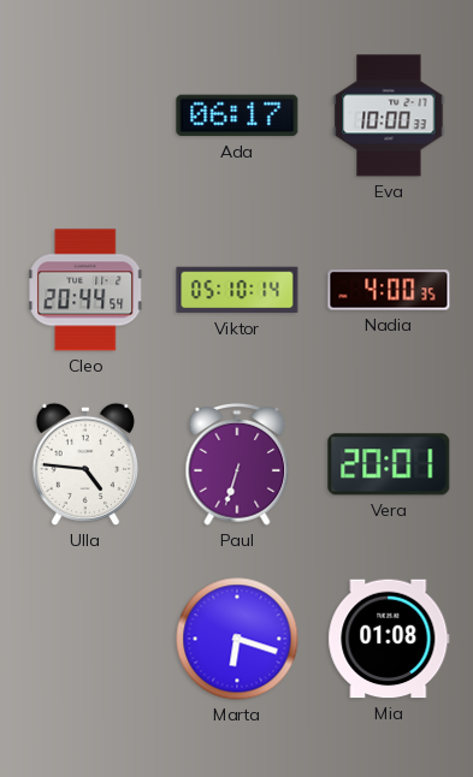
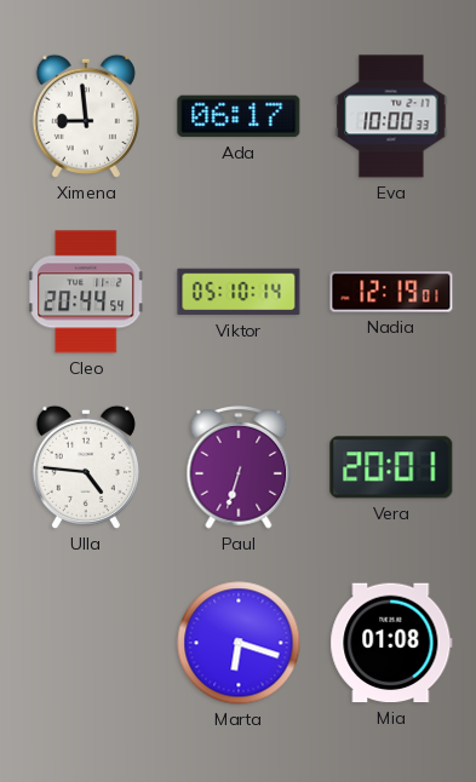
Ximena: none -> 8:59
Nadia: 4:00 -> 12:19
